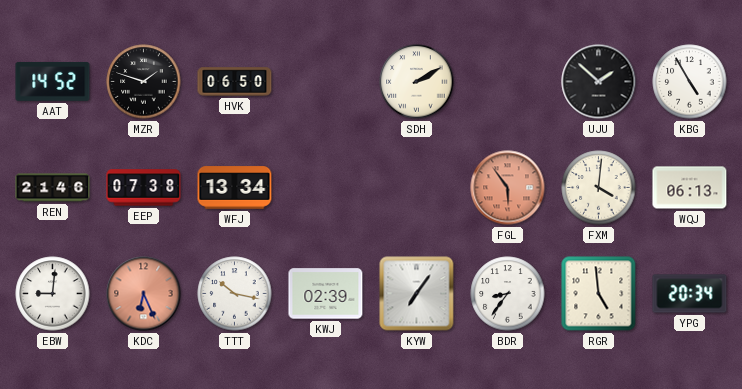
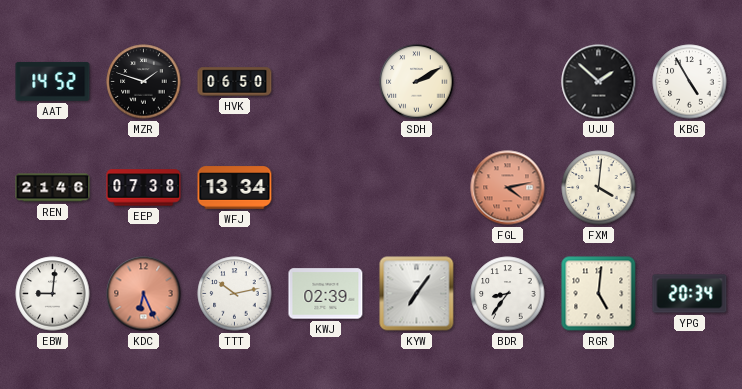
FGL: 5:54 -> 4:13
WQJ: 06:13 -> none
TTT: 10:17 -> 10:13
RGR: 4:59 -> 5:01
